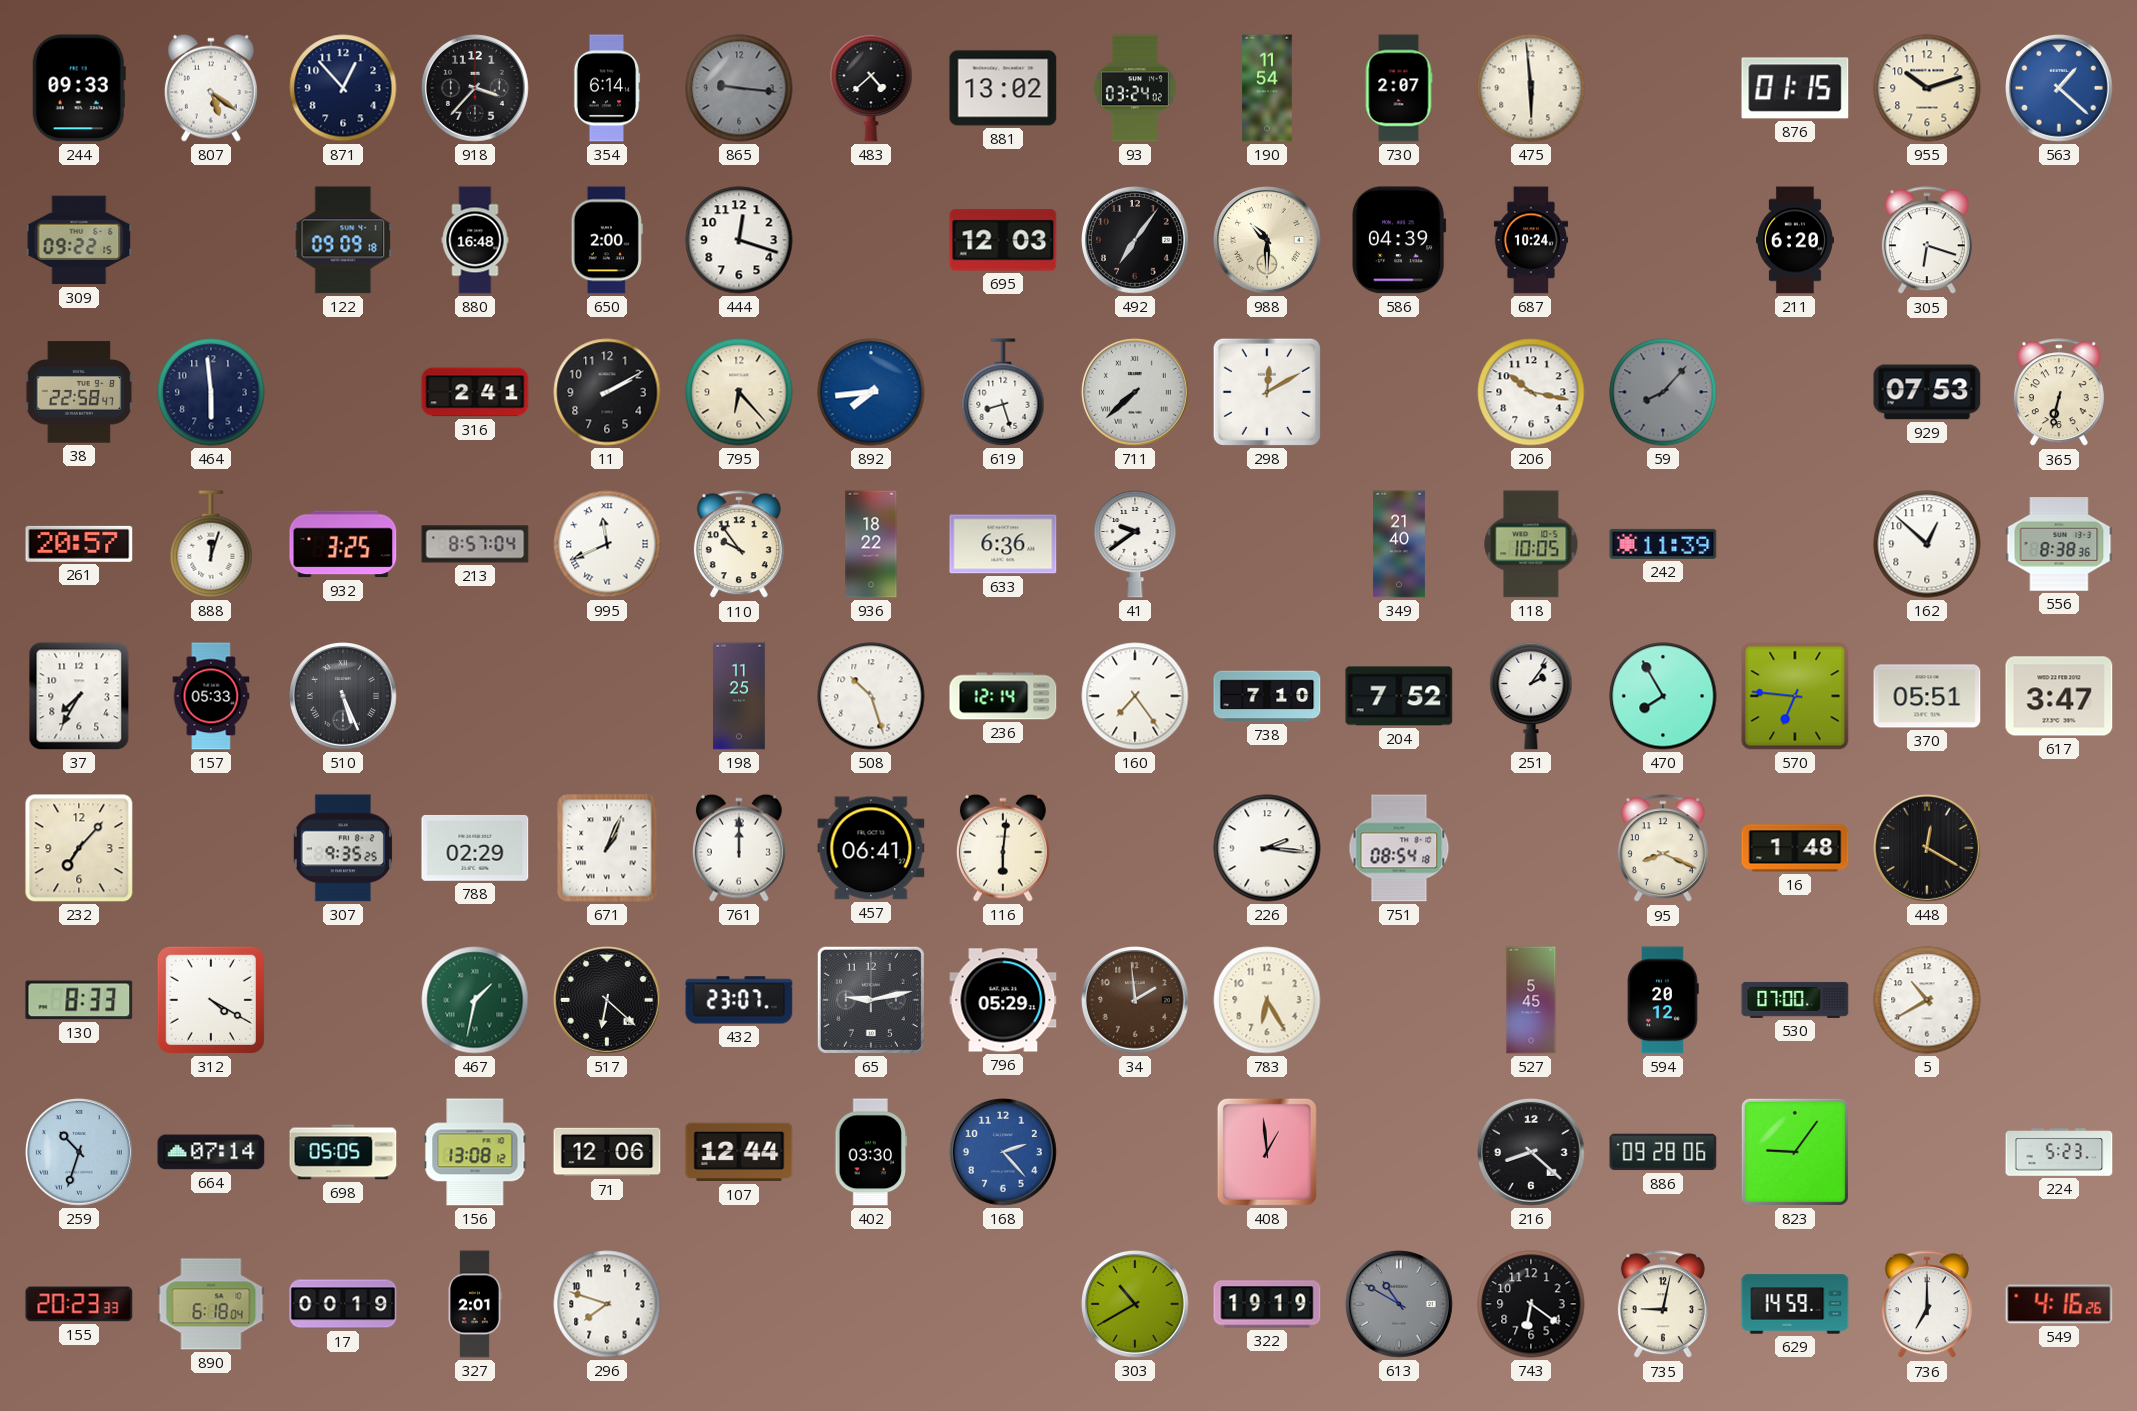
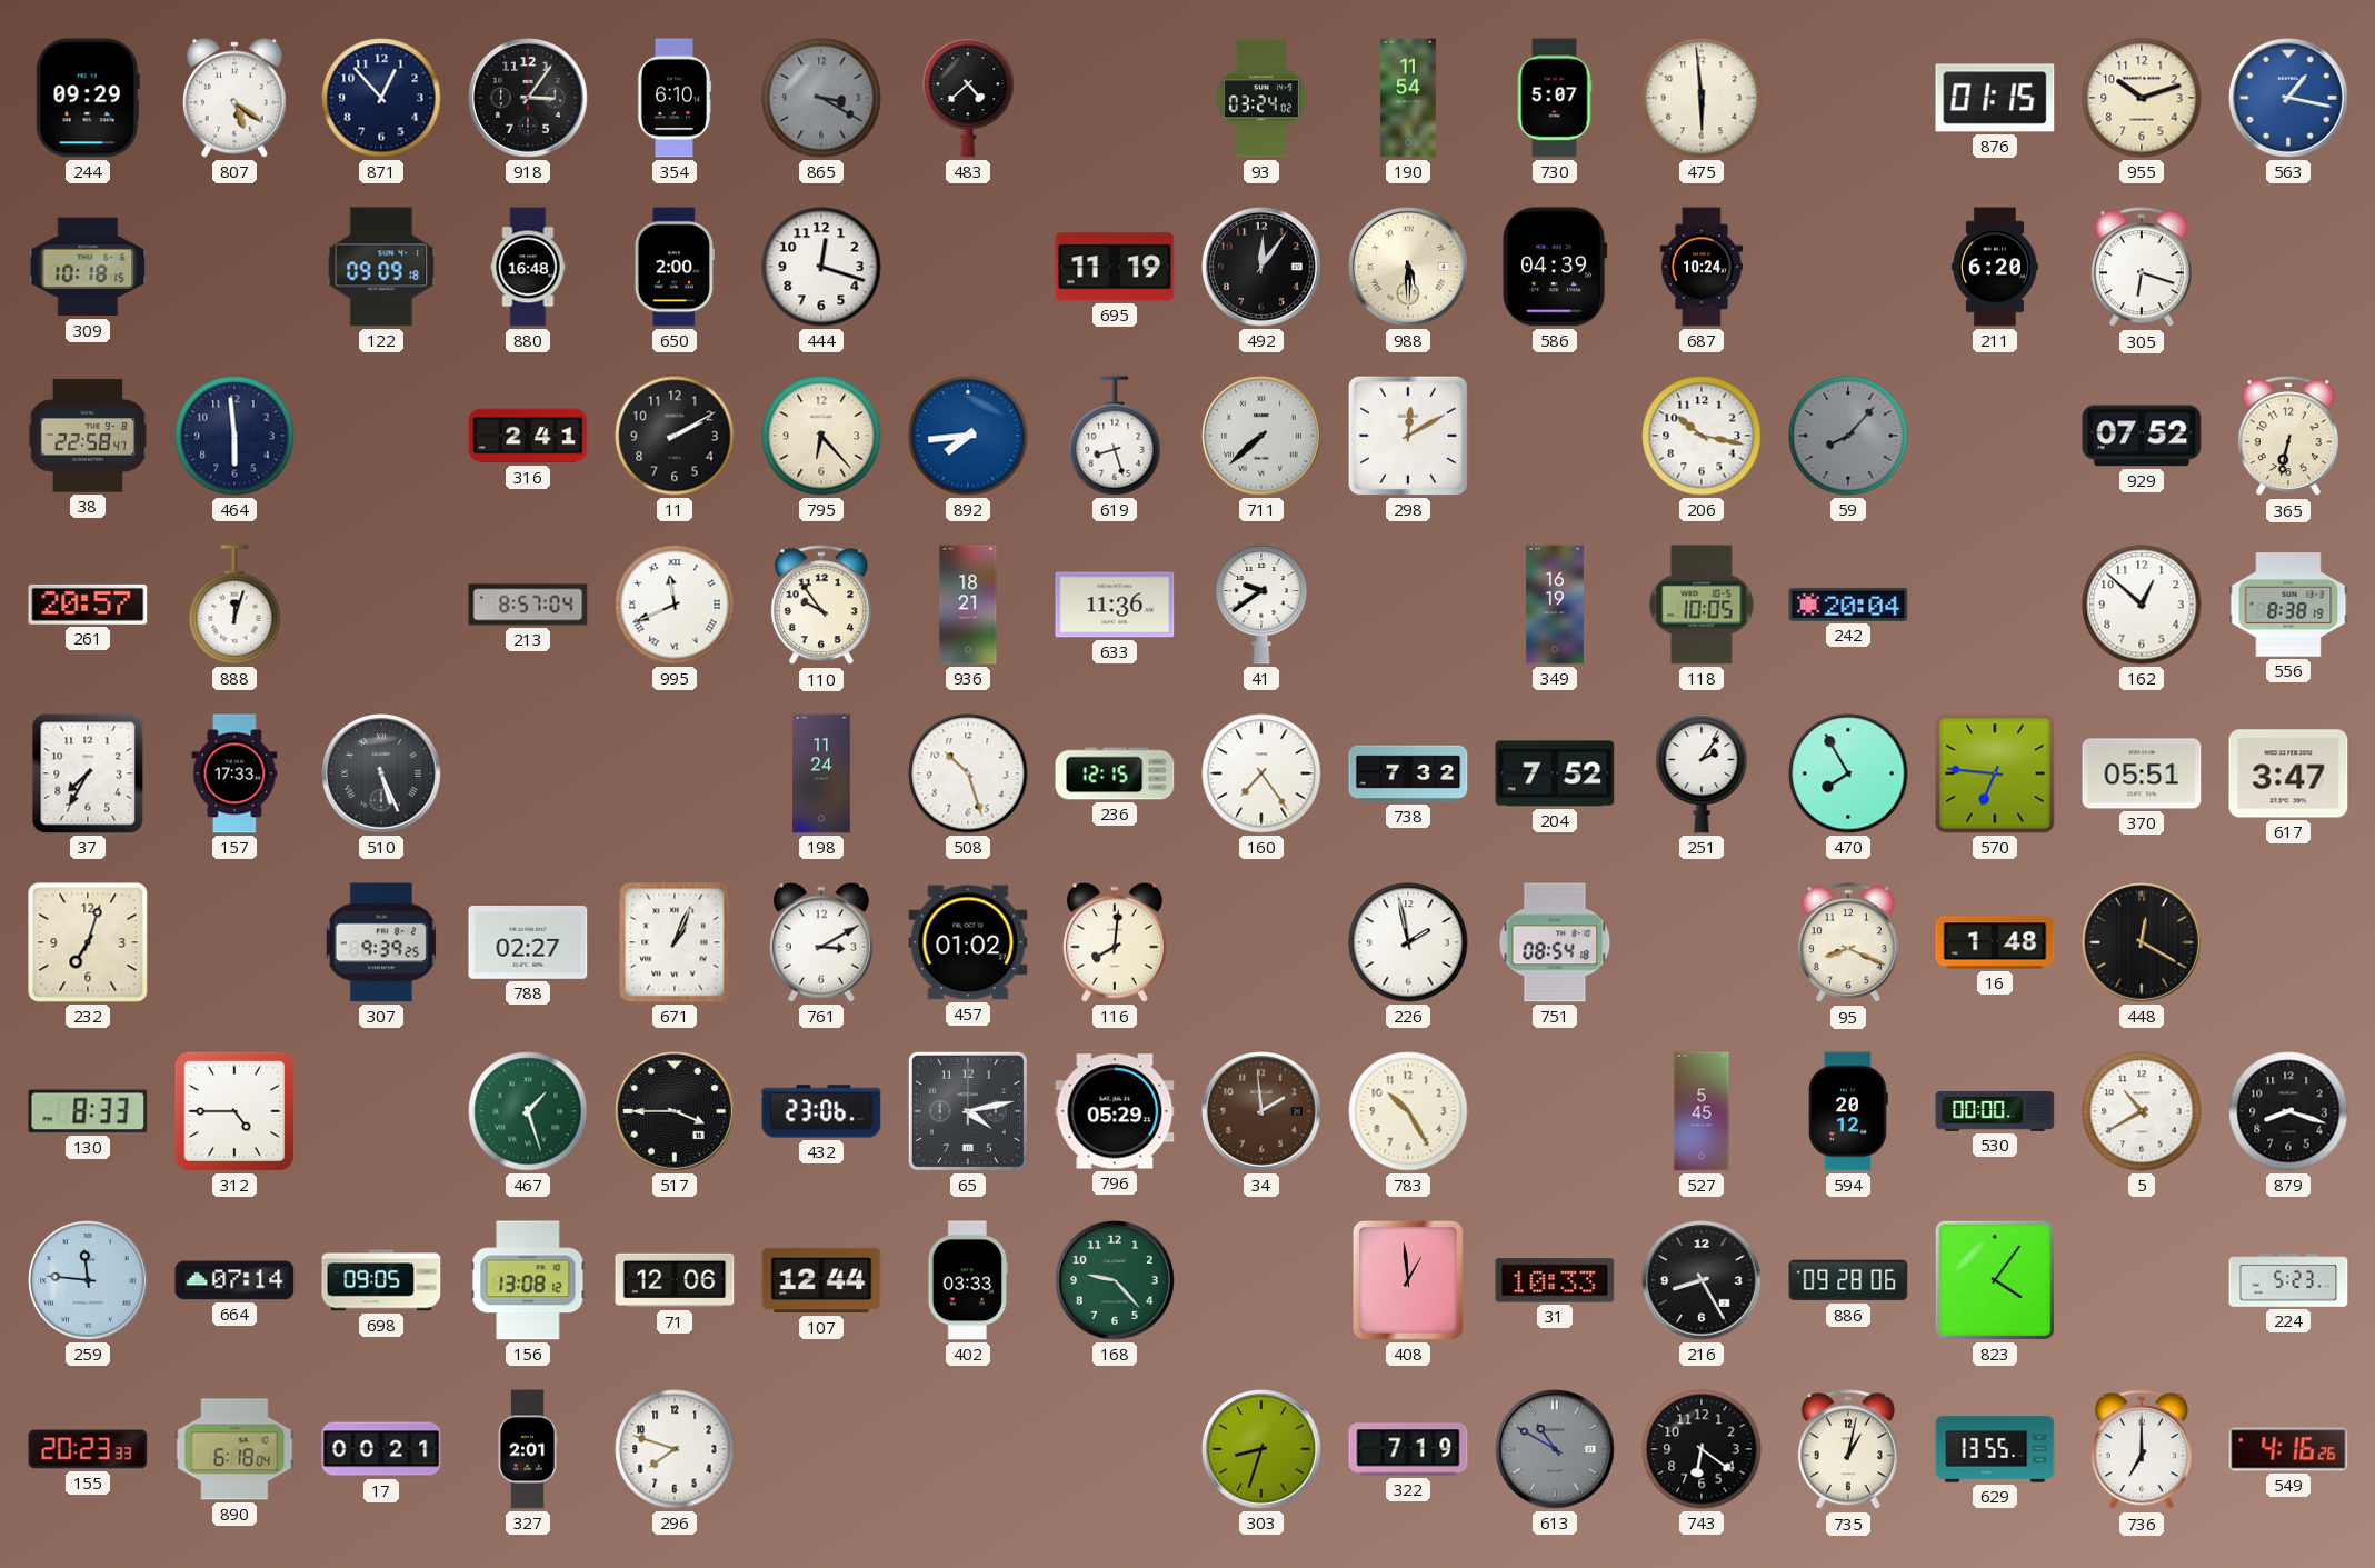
244: 09:33 -> 09:29
918: 3:37 -> 3:06
354: 6:14 -> 6:10
865: 9:16 -> 3:20
881: 13:02 -> none
730: 2:07 -> 5:07
563: 1:22 -> 1:17
309: 09:22 -> 10:18
695: 12:03 -> 11:19
492: 7:06 -> 12:06
988: 10:30 -> 5:30
929: 07:53 -> 07:52
932: 3:25 -> none
936: 18:22 -> 18:21
633: 6:36 -> 11:36
349: 21:40 -> 16:19
242: 11:39 -> 20:04
556: 8:38:36 -> 8:38:19
157: 05:33 -> 17:33
198: 11:25 -> 11:24
236: 12:14 -> 12:15
738: 7:10 -> 7:32
232: 7:07 -> 7:03
307: 9:35 -> 9:39
788: 02:29 -> 02:27
761: 12:00 -> 3:10
457: 06:41 -> 01:02
116: 6:01 -> 8:01
226: 2:16 -> 1:58
312: 4:20 -> 4:45
467: 1:32 -> 1:27
517: 6:22 -> 3:45
432: 23:07 -> 23:06
65: 9:13 -> 4:13
783: 6:25 -> 10:25
530: 07:00 -> 00:00
879: none -> 8:18
259: 10:33 -> 11:46
698: 05:05 -> 09:05
402: 03:30 -> 03:33
168: 2:23 -> 9:23
168 dial: blue -> green
31: none -> 10:33
216: 8:22 -> 8:25
823: 9:06 -> 4:06
17: 00:19 -> 00:21
303: 10:40 -> 8:33
322: 19:19 -> 7:19
735: 9:02 -> 1:02
629: 14:59 -> 13:55
